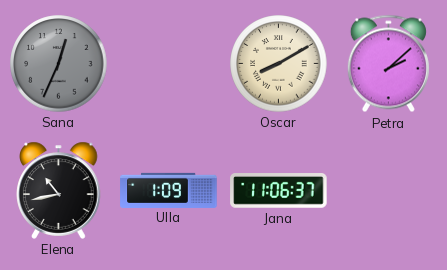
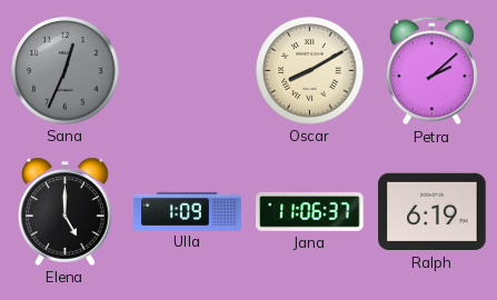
Elena: 10:43 -> 5:00
Ralph: none -> 6:19
